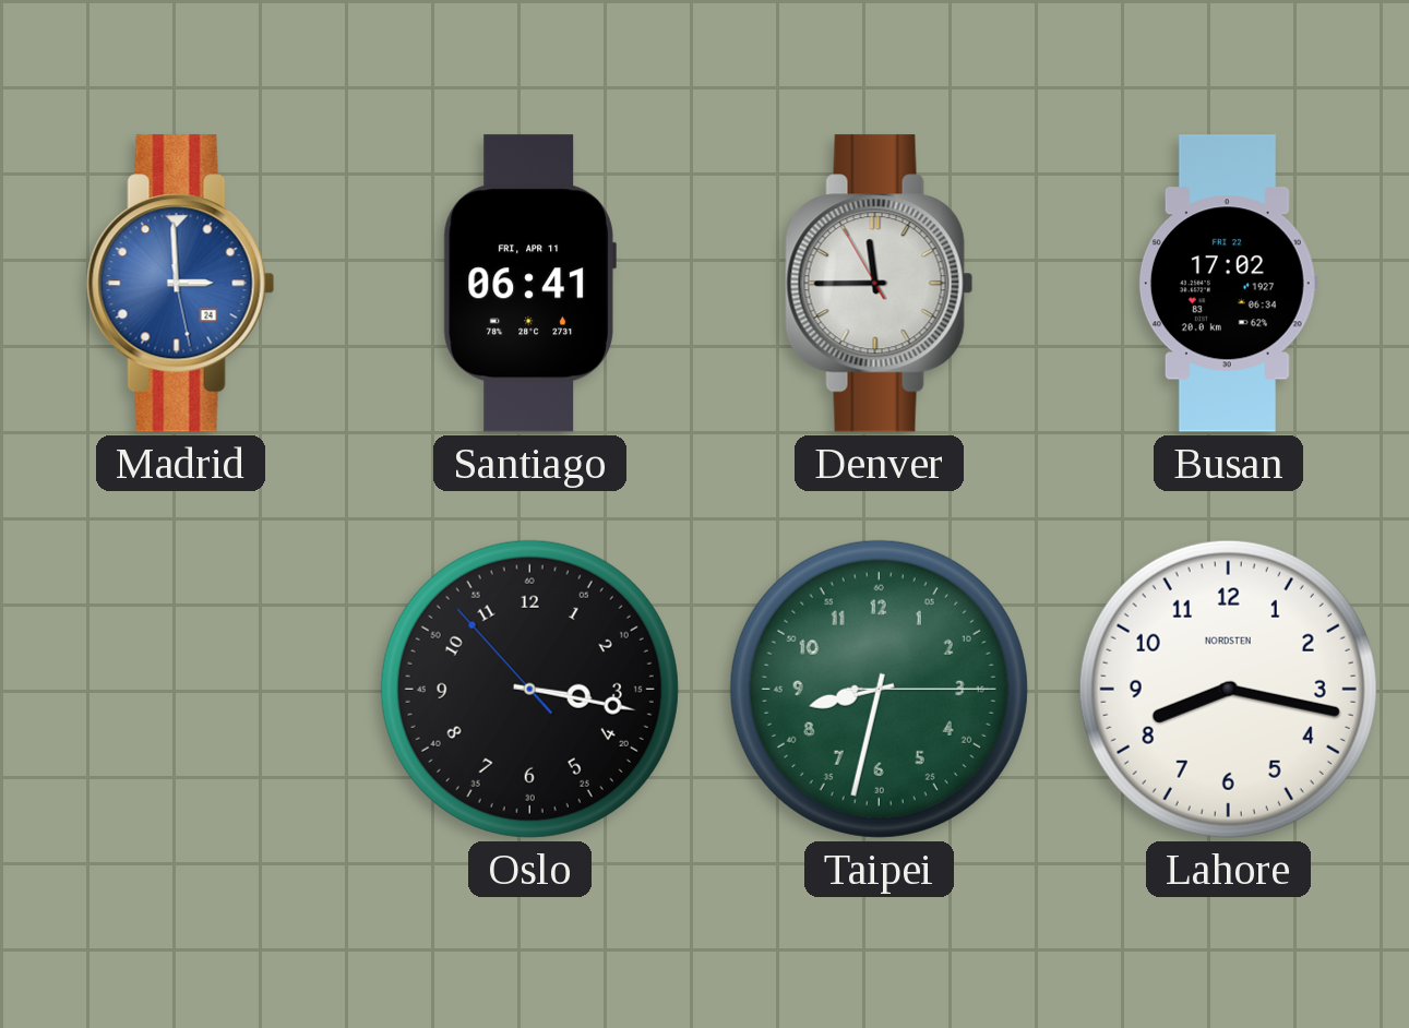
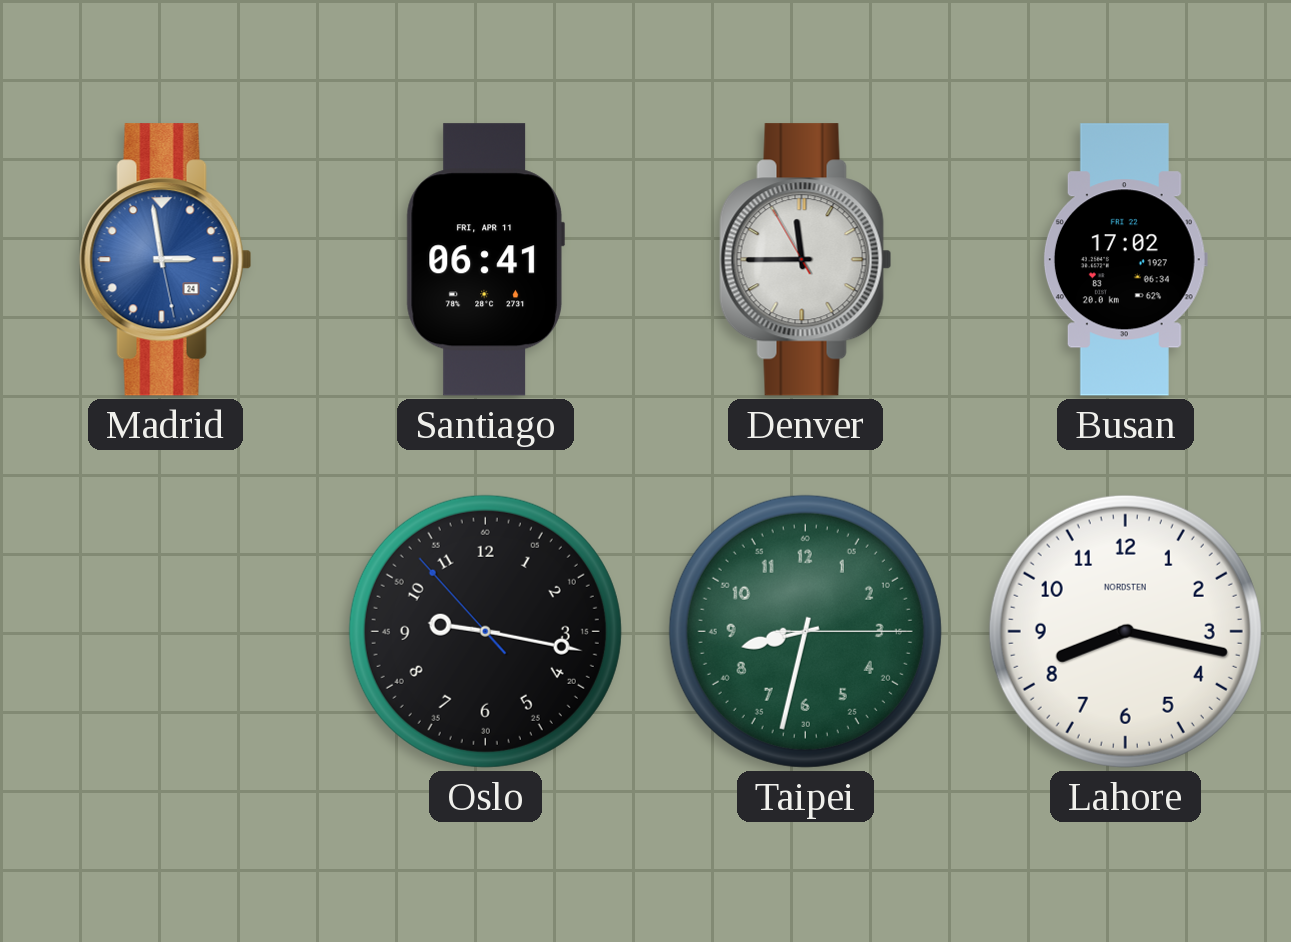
Madrid: 2:59 -> 2:58
Oslo: 3:16 -> 9:16
